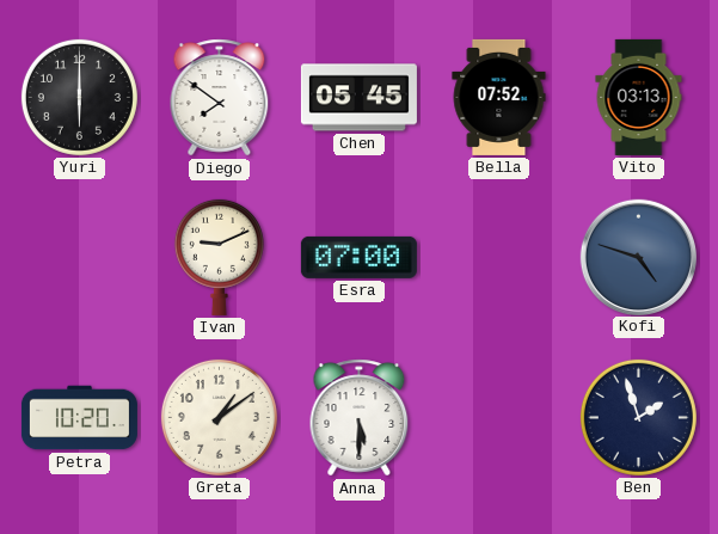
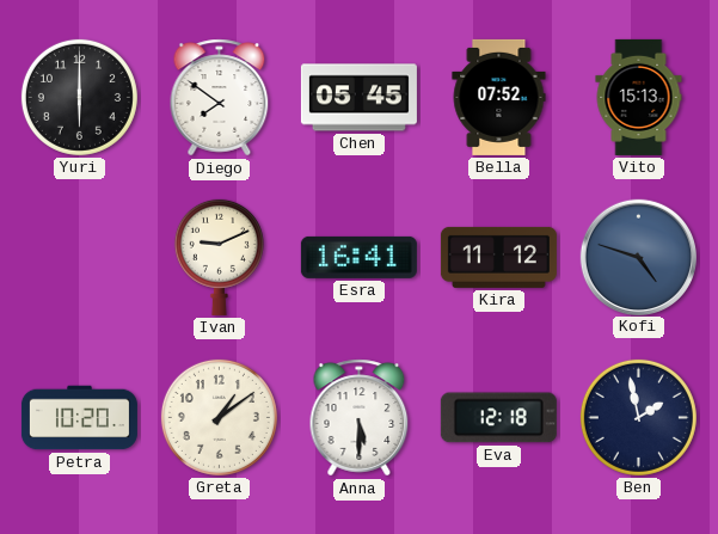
Vito: 03:13 -> 15:13
Esra: 07:00 -> 16:41
Kira: none -> 11:12
Eva: none -> 12:18
Ben: 1:57 -> 1:58
